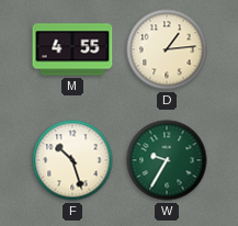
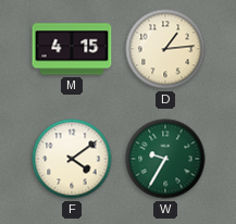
M: 4:55 -> 4:15
F: 10:27 -> 4:09
